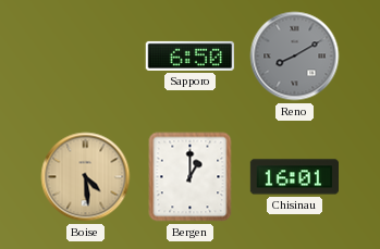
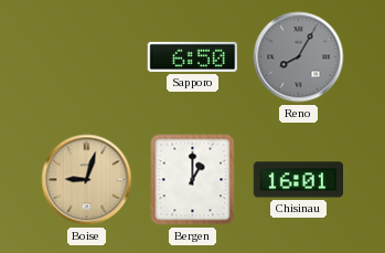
Reno: 8:10 -> 8:05
Boise: 4:29 -> 9:03
